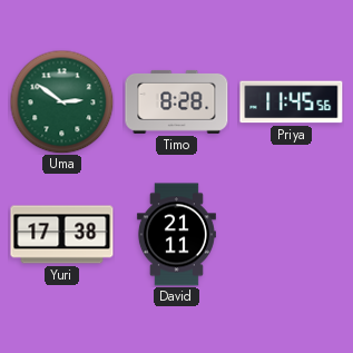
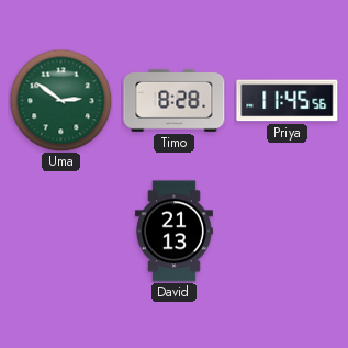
Yuri: 17:38 -> none
David: 21:11 -> 21:13
